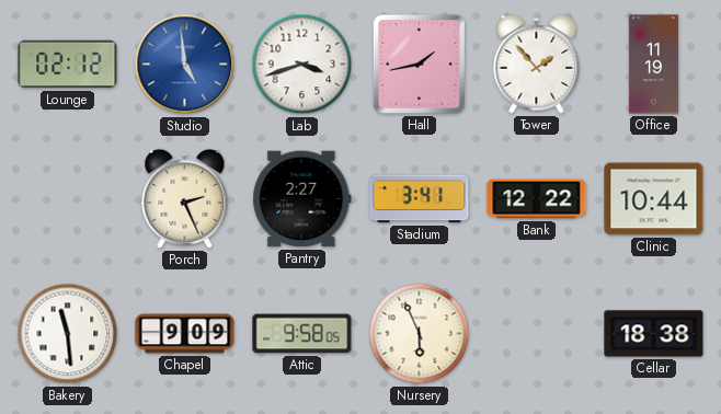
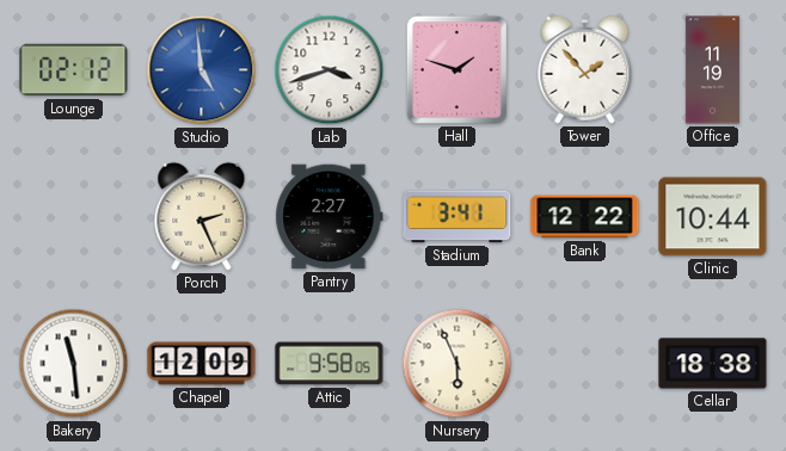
Hall: 1:43 -> 1:48
Chapel: 9:09 -> 12:09
